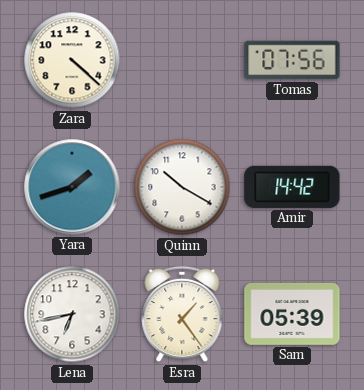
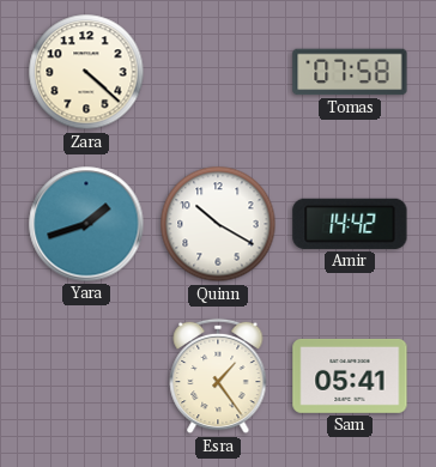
Tomas: 07:56 -> 07:58
Lena: 6:43 -> none
Sam: 05:39 -> 05:41
